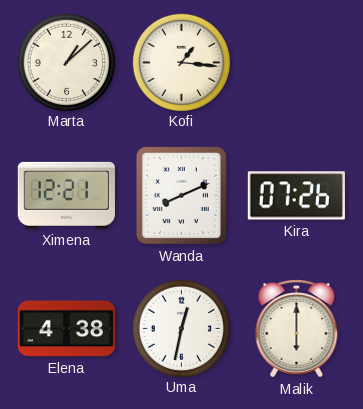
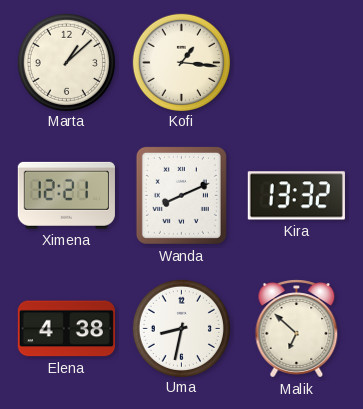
Kira: 07:26 -> 13:32
Uma: 12:32 -> 8:32
Malik: 6:00 -> 6:52
